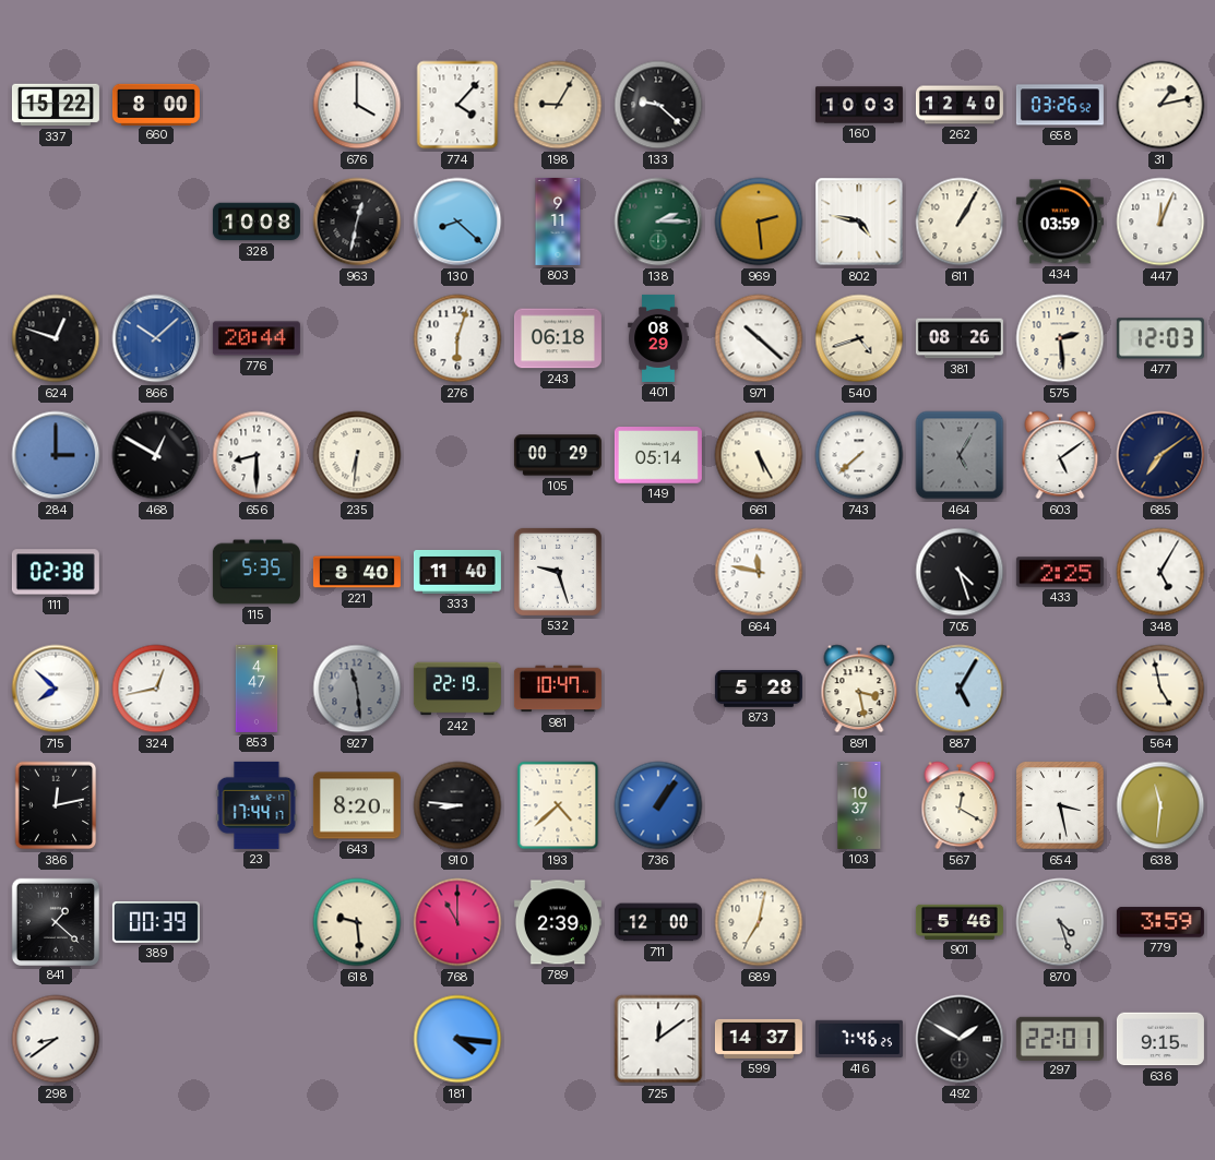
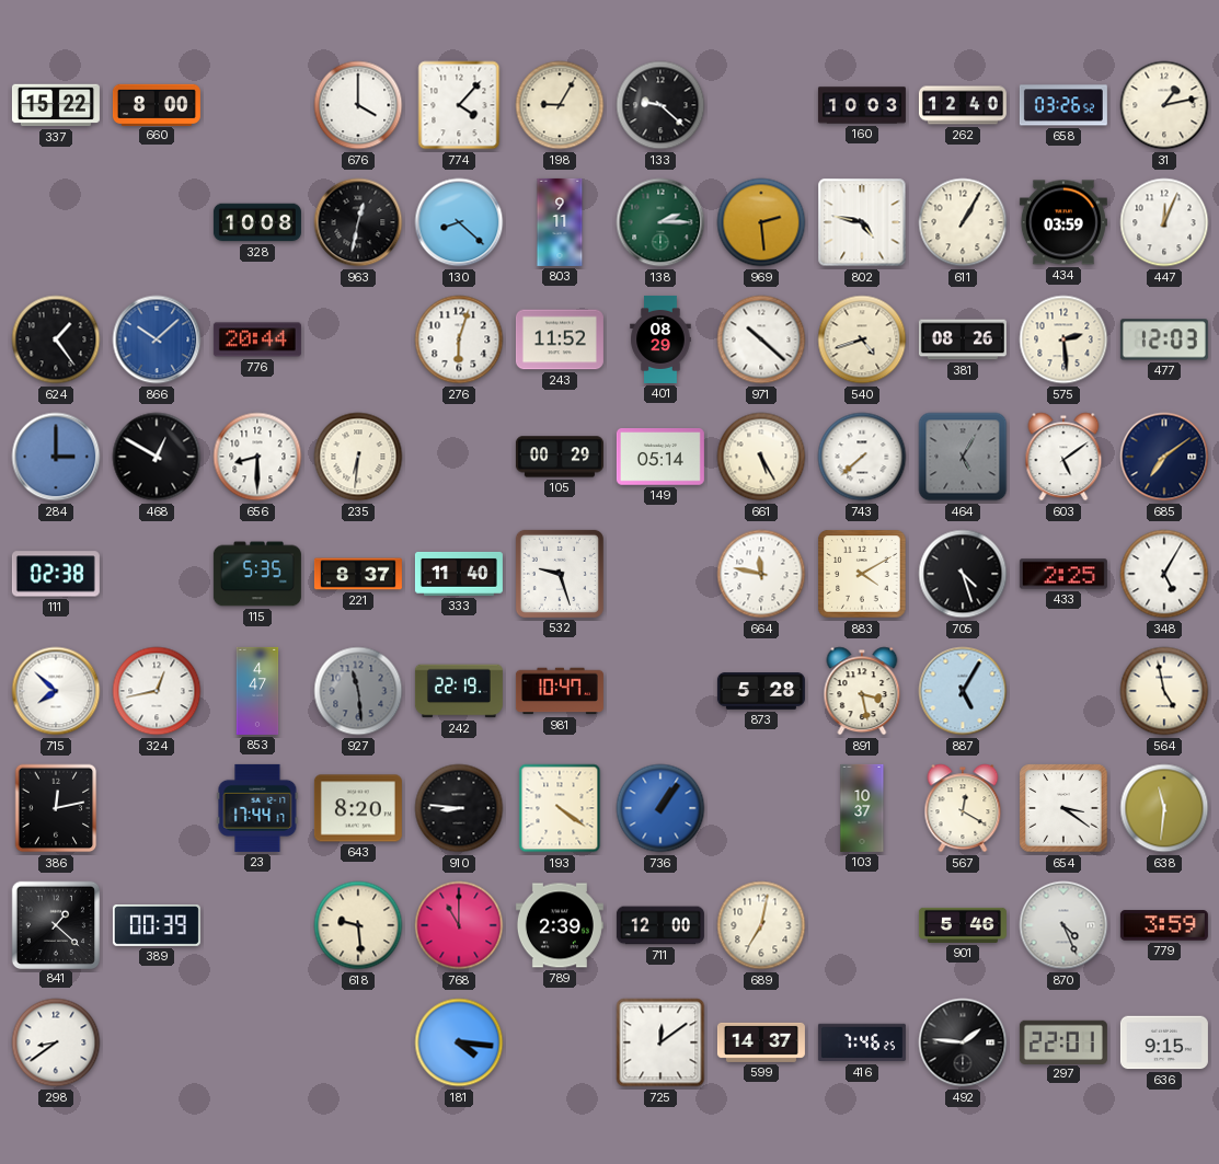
624: 12:48 -> 1:24
243: 06:18 -> 11:52
221: 8:40 -> 8:37
883: none -> 4:10
193: 4:38 -> 4:21
654: 3:28 -> 3:21
870: 4:27 -> 4:26
492: 1:50 -> 1:46
